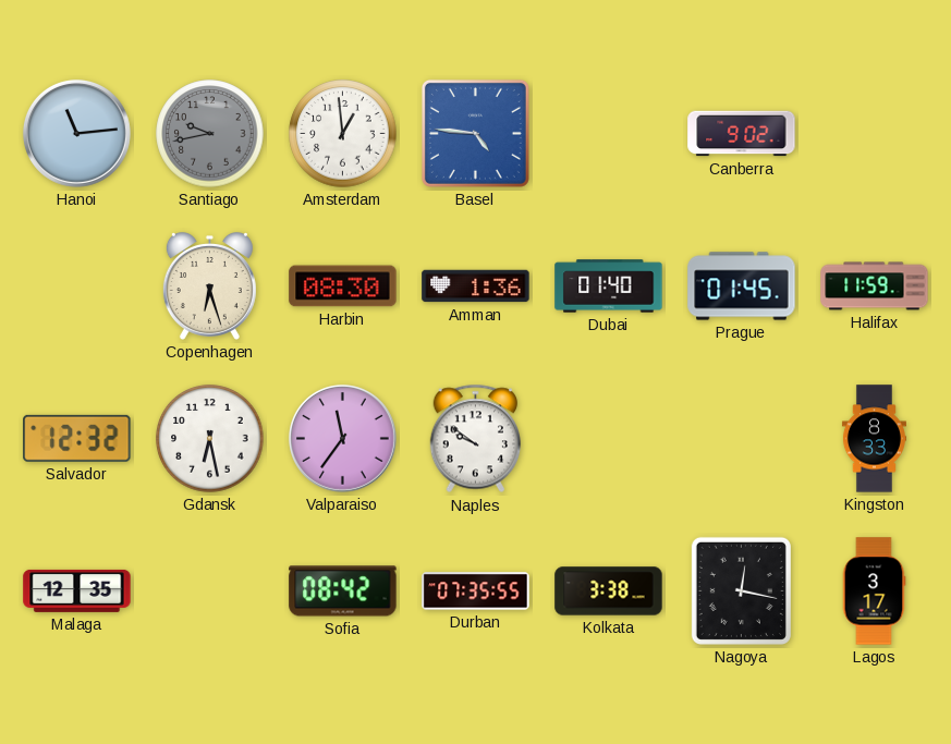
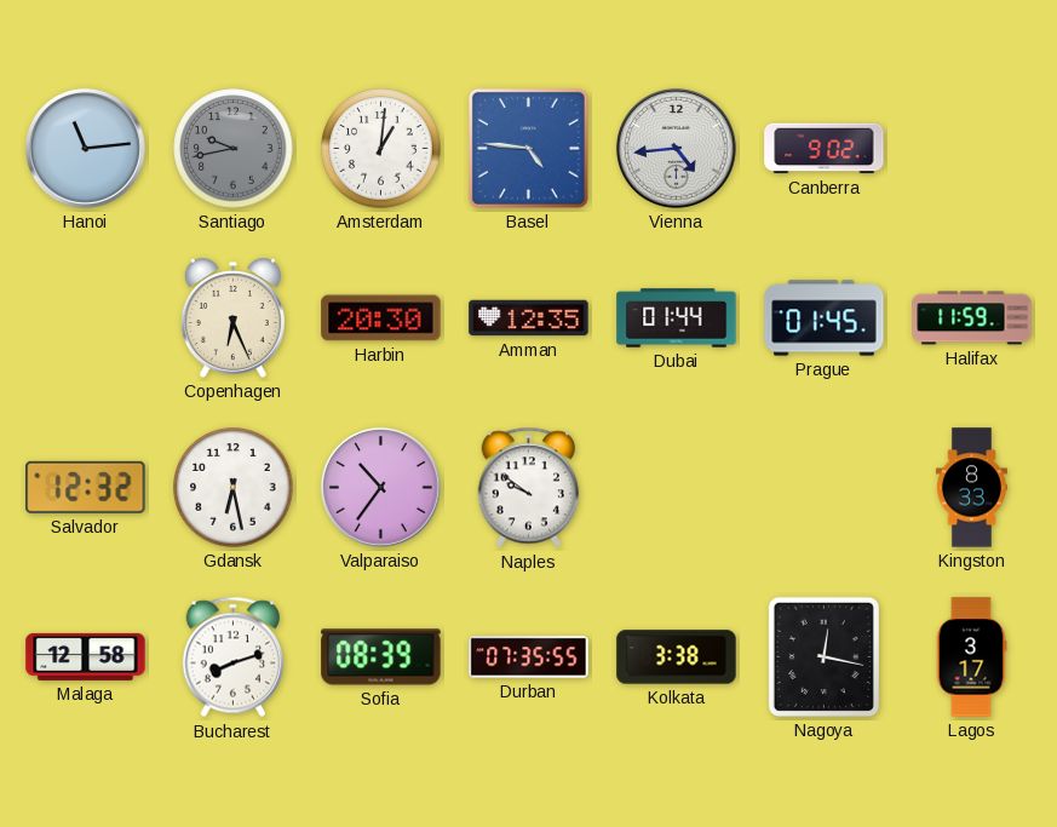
Amsterdam: 12:59 -> 1:01
Vienna: none -> 4:44
Copenhagen: 6:27 -> 6:26
Harbin: 08:30 -> 20:30
Amman: 1:36 -> 12:35
Dubai: 01:40 -> 01:44
Valparaiso: 11:36 -> 10:36
Malaga: 12:35 -> 12:58
Bucharest: none -> 8:12
Sofia: 08:42 -> 08:39
